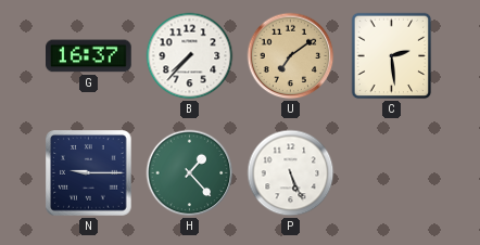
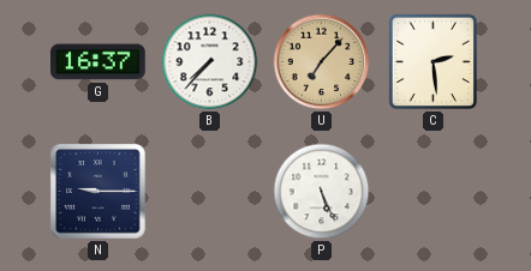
U: 7:09 -> 7:07
H: 1:23 -> none
